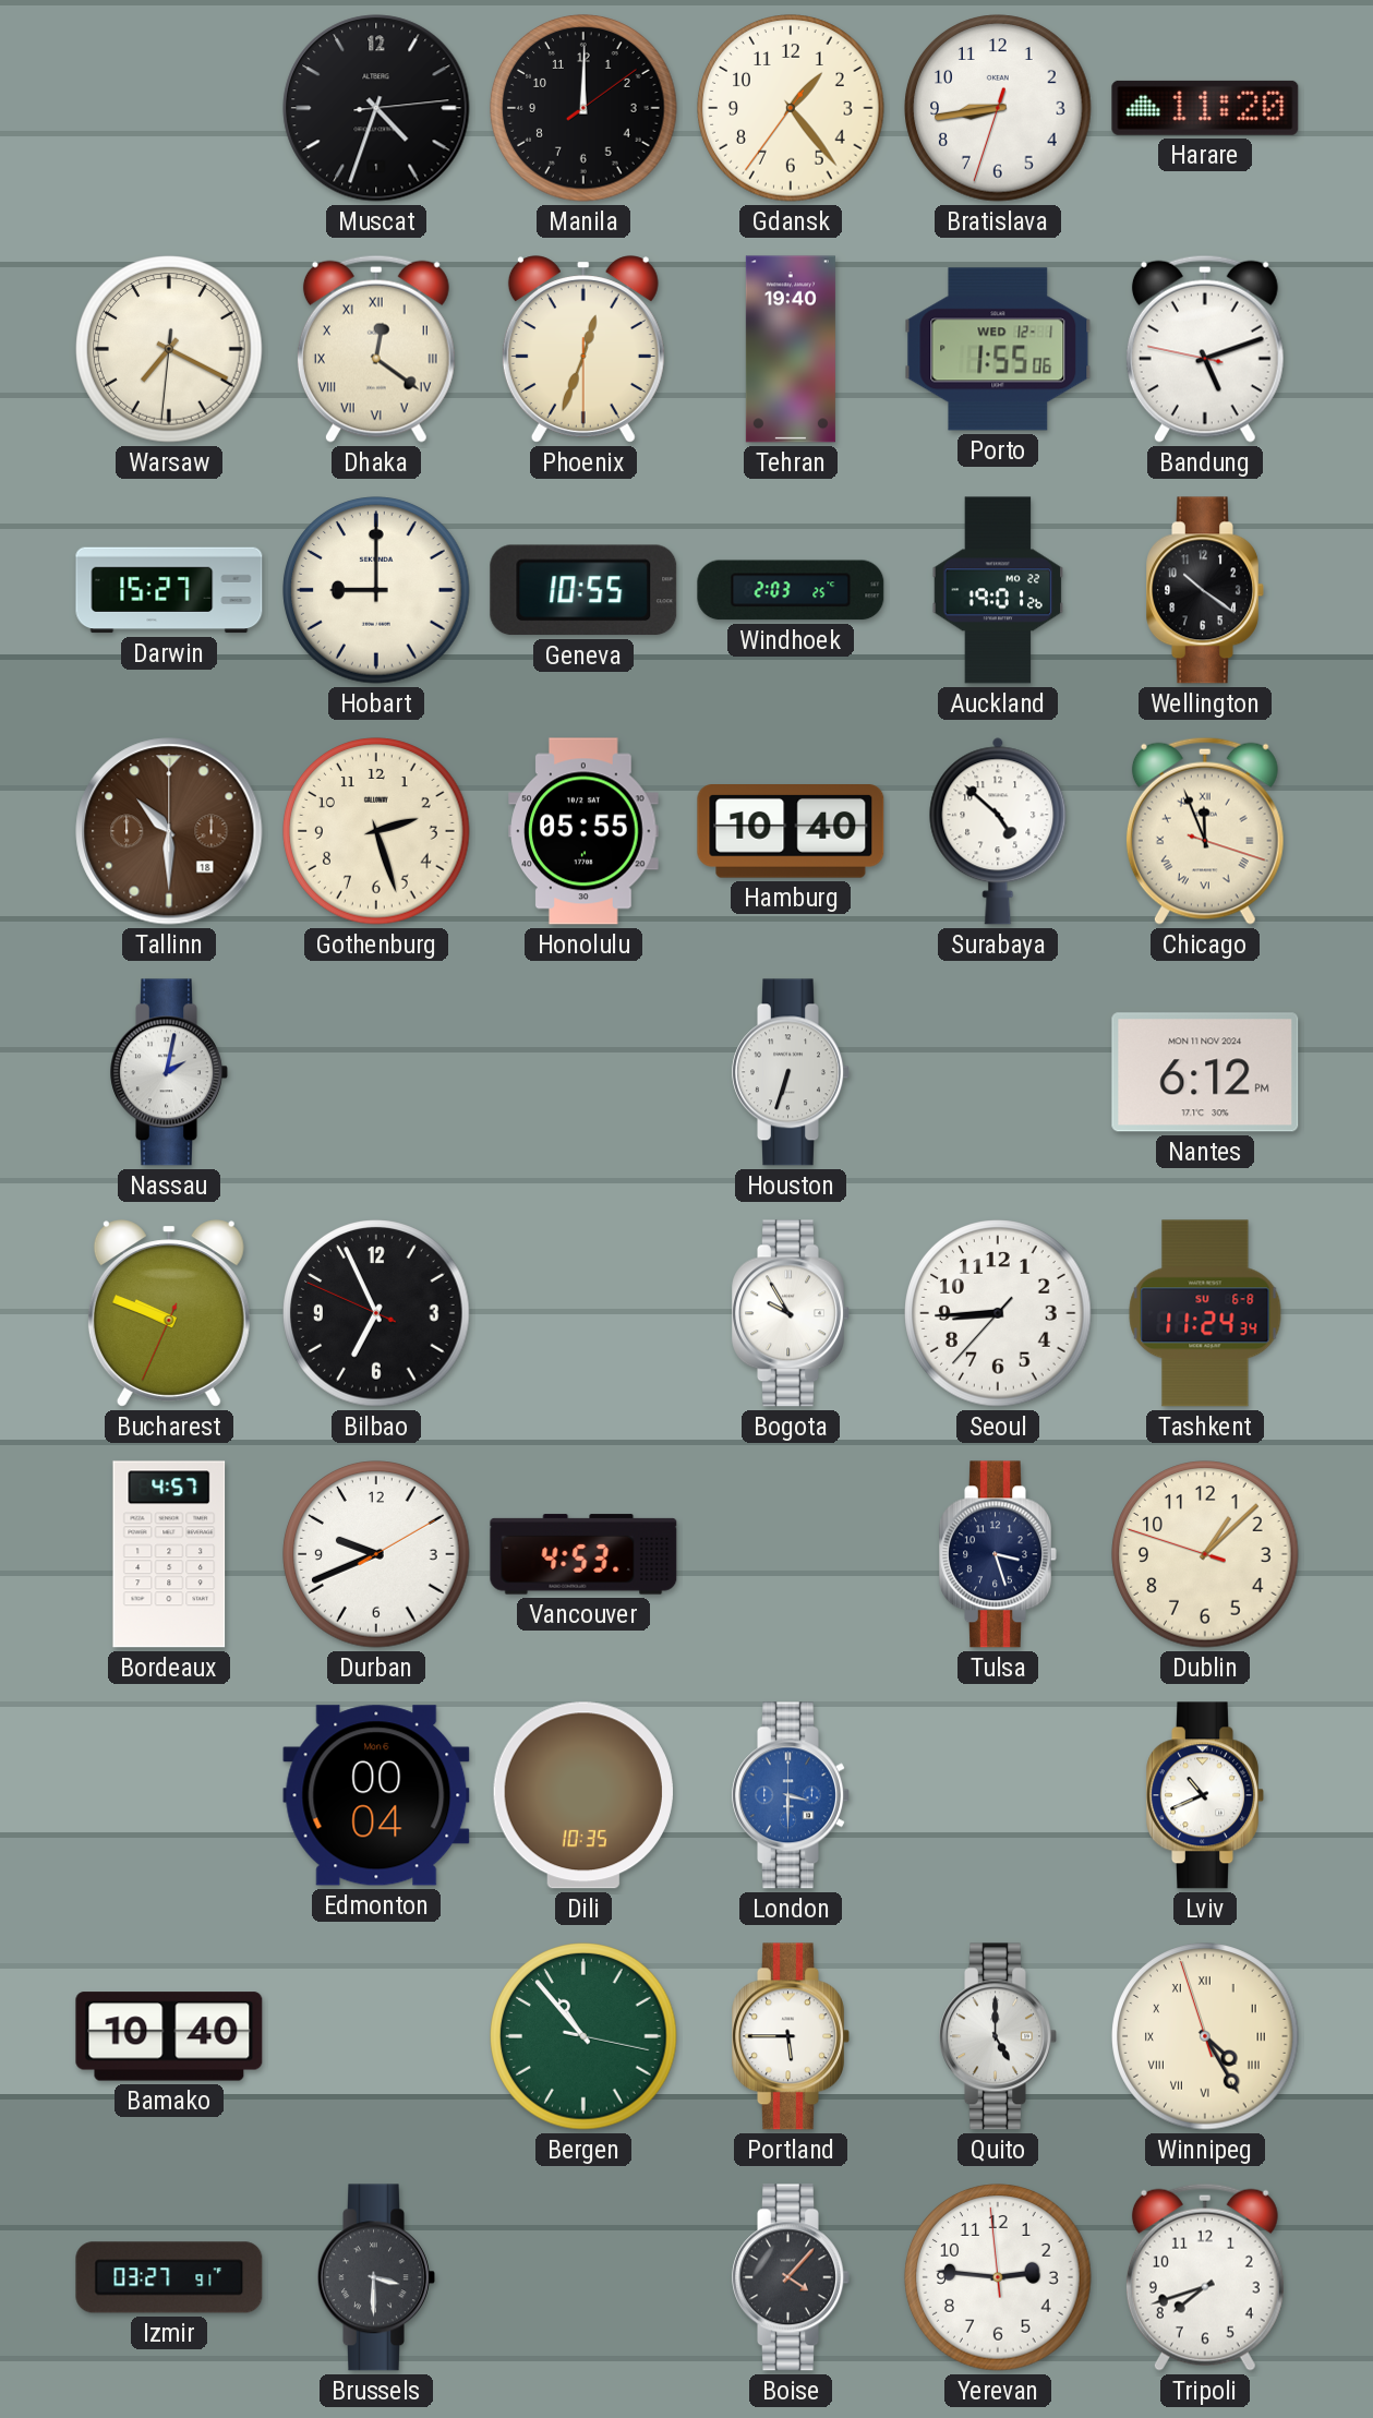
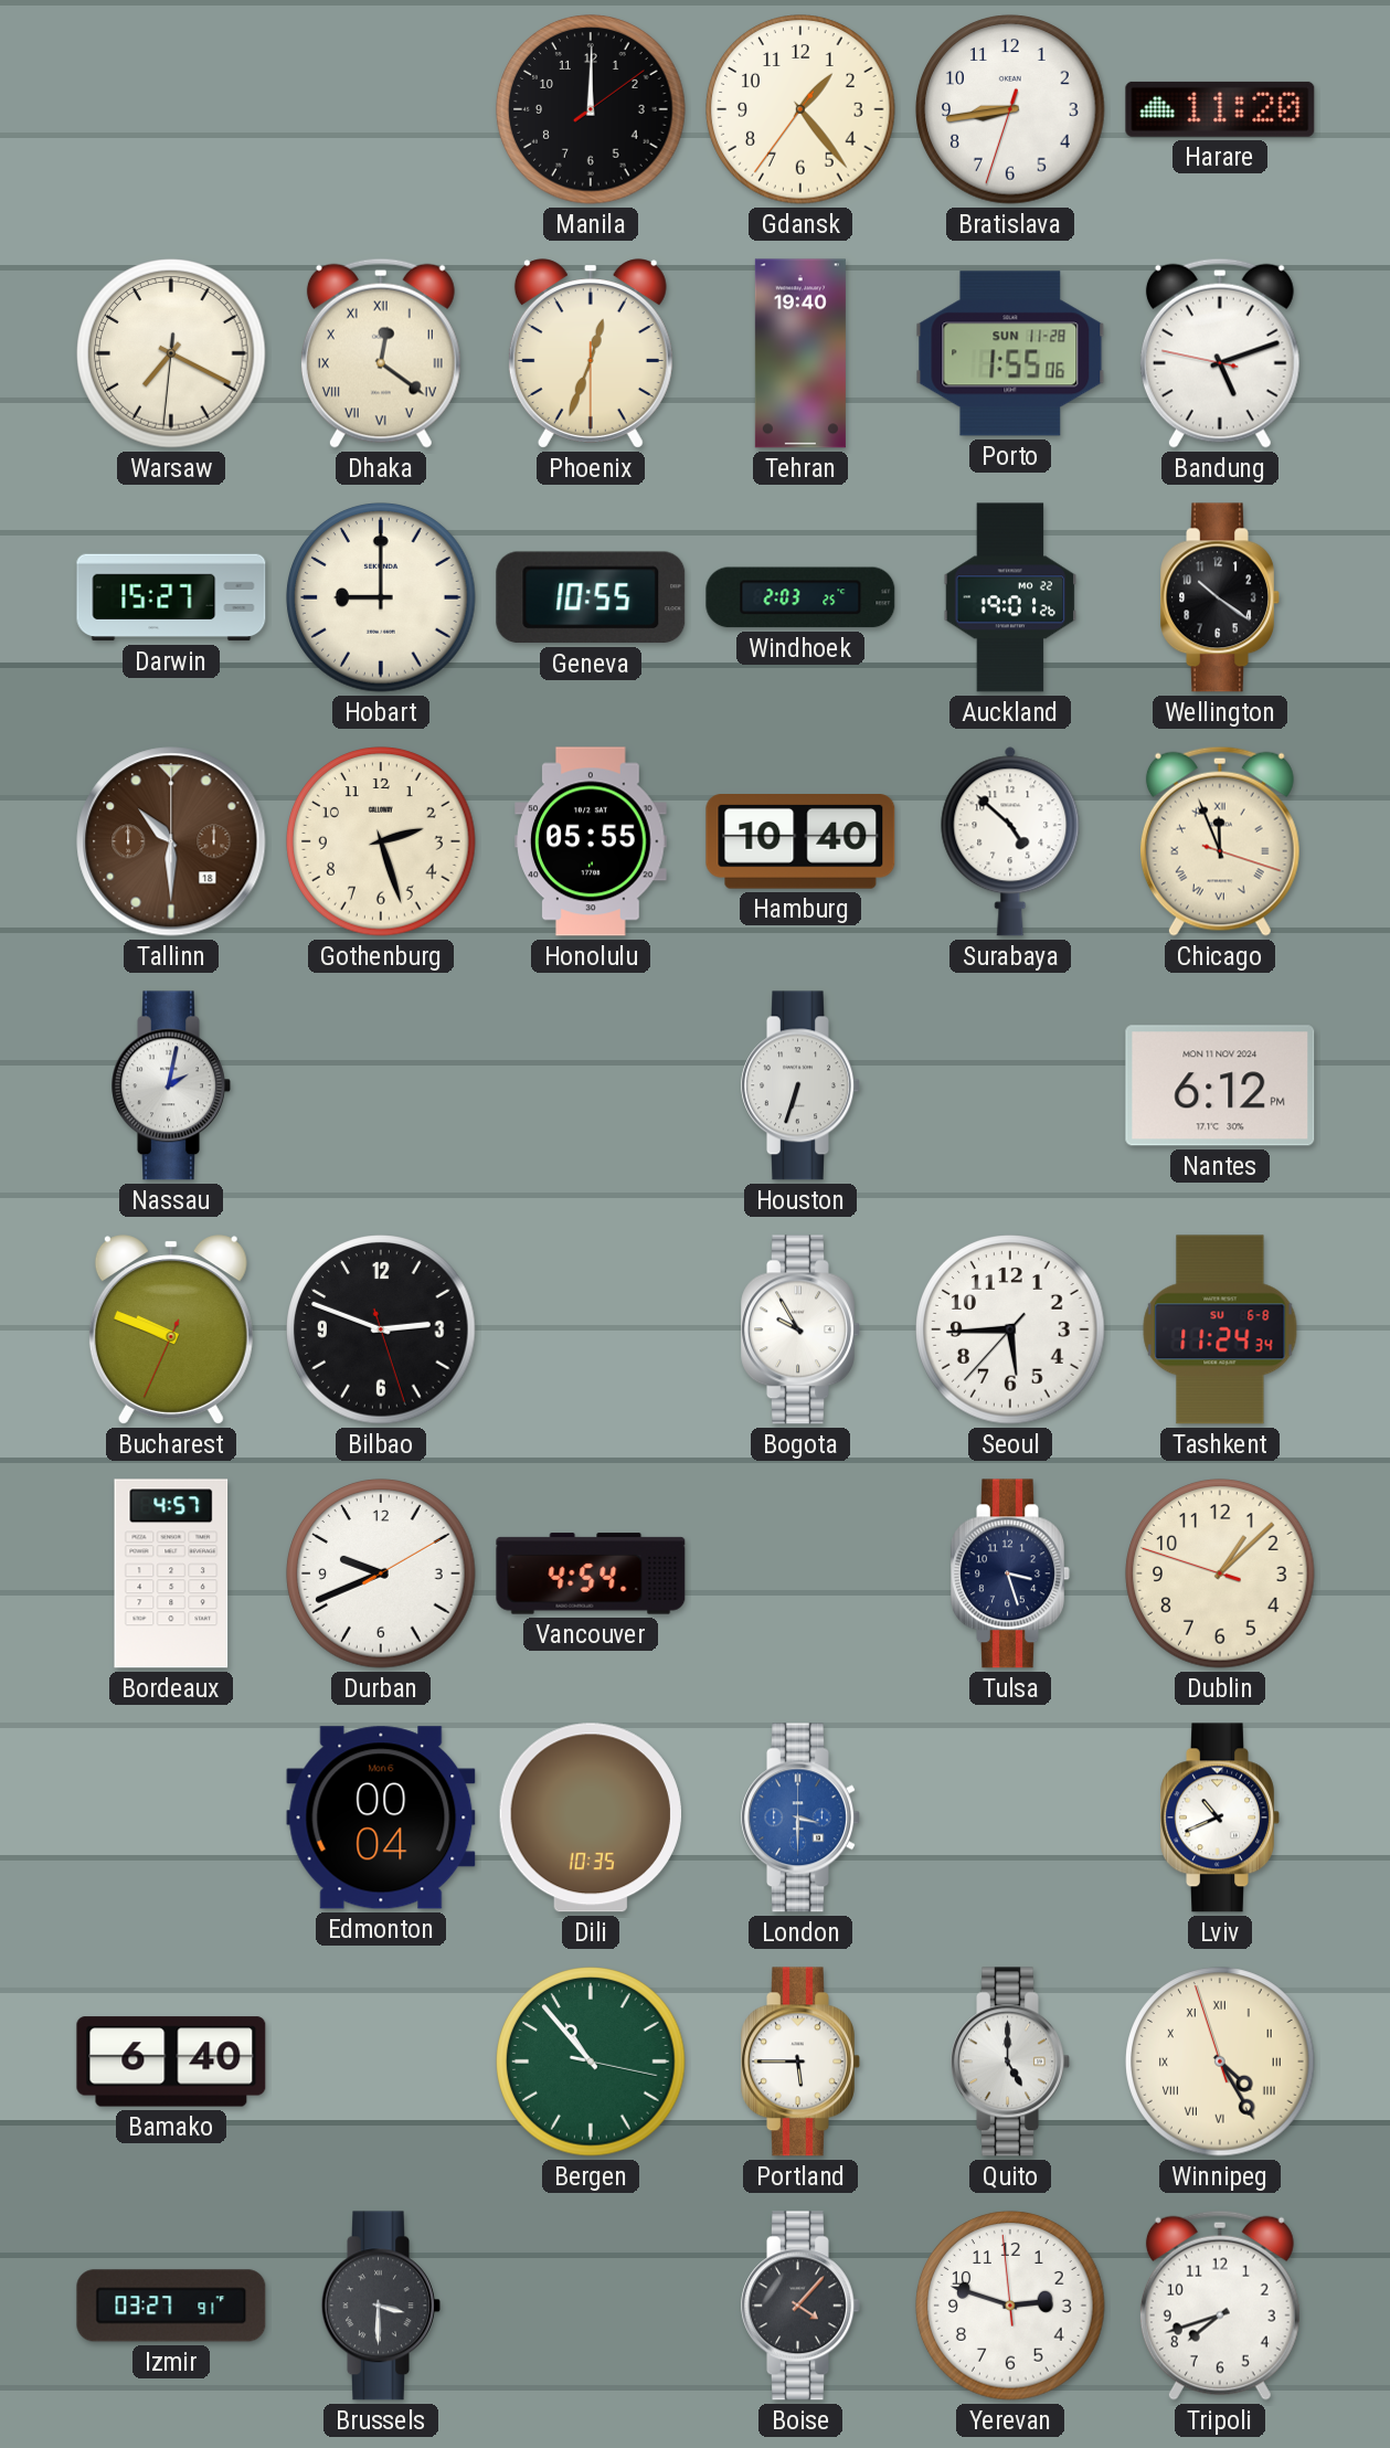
Muscat: 4:33 -> none
Porto date: WED 12-1 -> SUN 11-28
Bilbao: 6:55 -> 2:48
Seoul: 8:44 -> 5:44
Vancouver: 4:53 -> 4:54
Bamako: 10:40 -> 6:40
Yerevan: 2:45 -> 2:47
